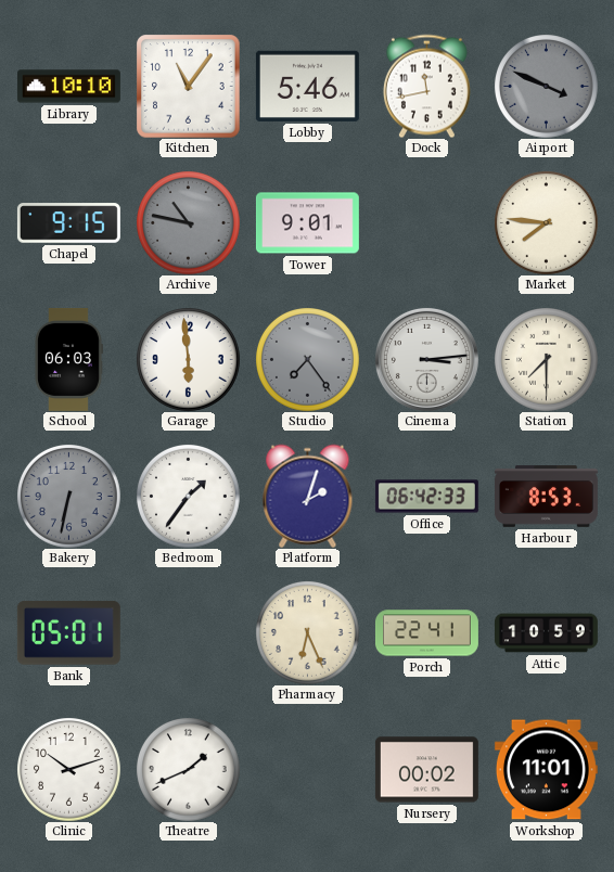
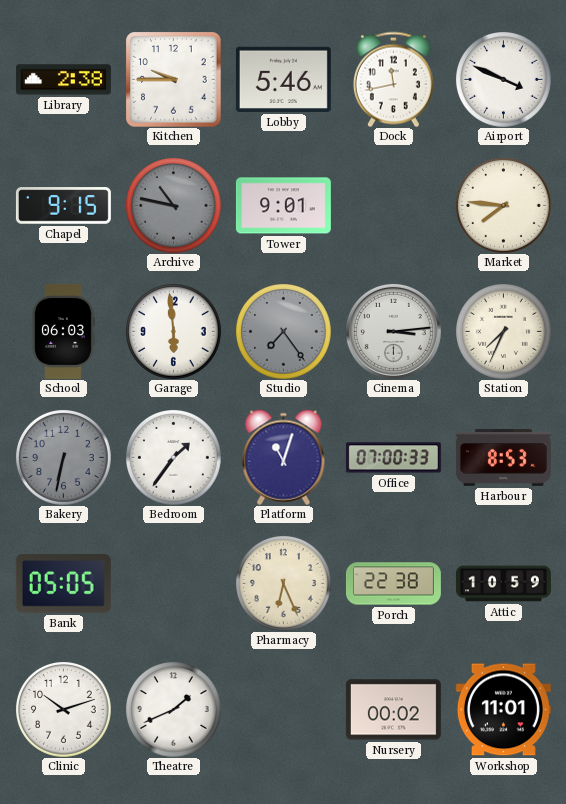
Library: 10:10 -> 2:38
Kitchen: 11:06 -> 9:45
Airport dial: grey -> white
Station: 7:30 -> 7:34
Platform: 2:03 -> 11:03
Office: 06:42 -> 07:00
Bank: 05:01 -> 05:05
Porch: 22:41 -> 22:38
